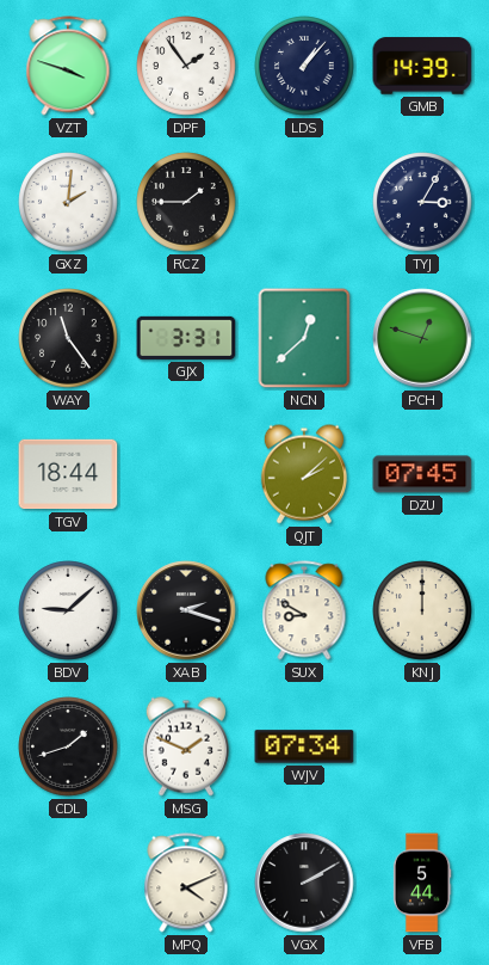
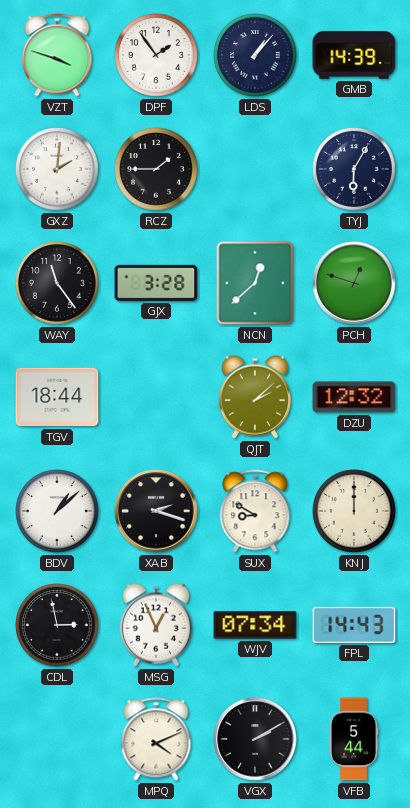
TYJ: 3:05 -> 6:05
GJX: 3:31 -> 3:28
DZU: 07:45 -> 12:32
BDV: 9:08 -> 1:08
CDL: 1:42 -> 2:58
MSG: 1:49 -> 12:56
FPL: none -> 14:43
